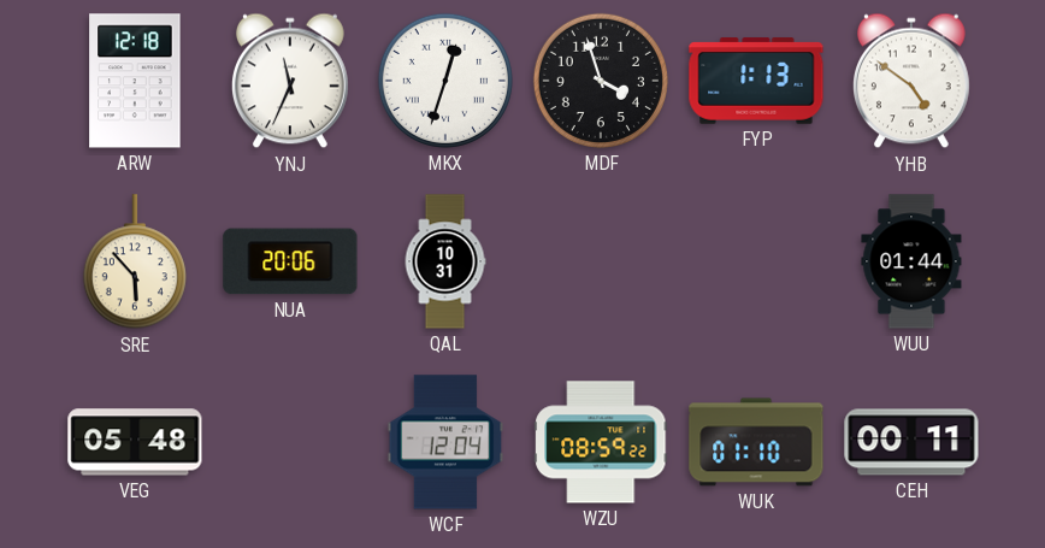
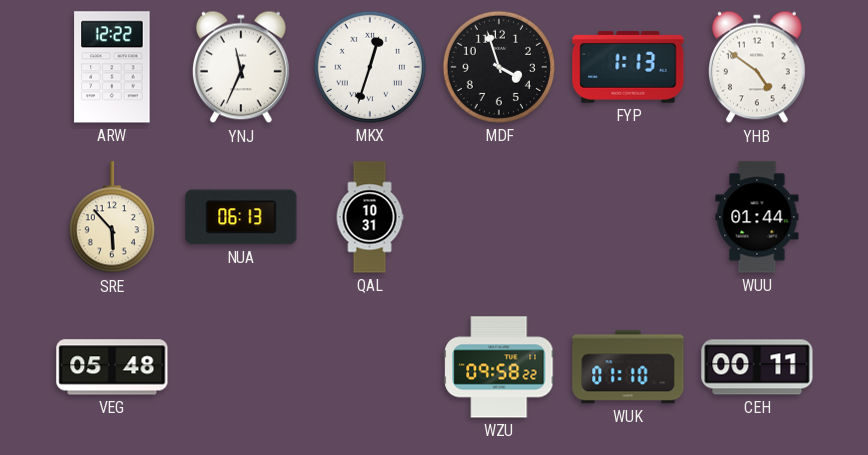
ARW: 12:18 -> 12:22
NUA: 20:06 -> 06:13
WCF: 12:04 -> none
WZU: 08:59 -> 09:58
